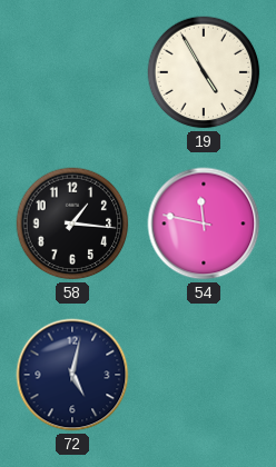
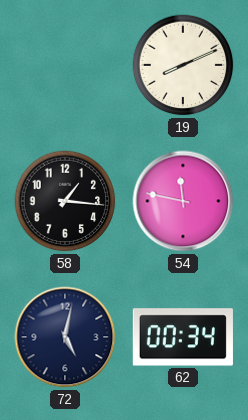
19: 4:55 -> 8:11
62: none -> 00:34
